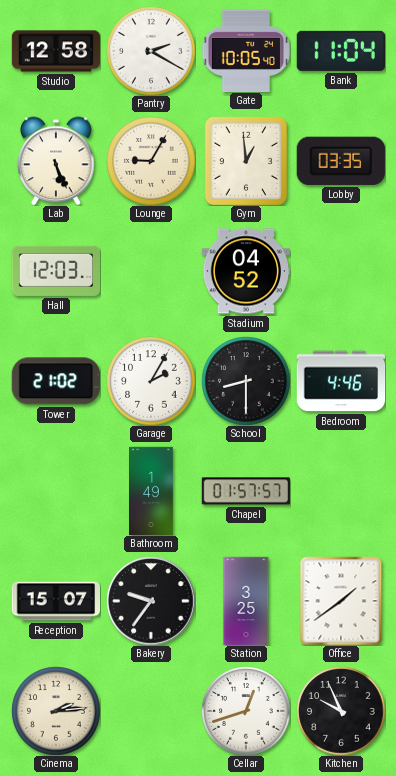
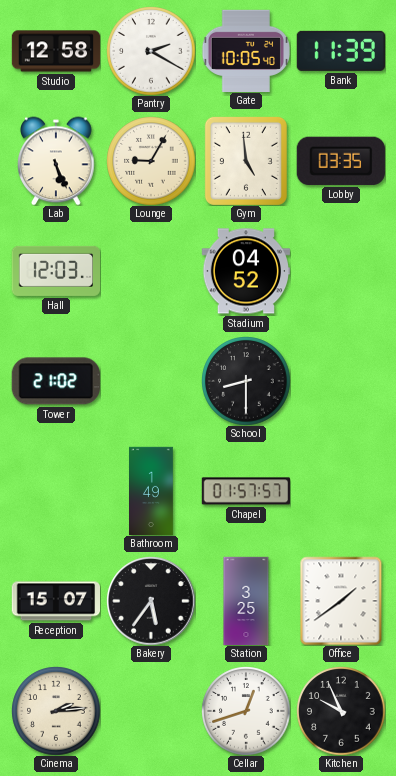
Bank: 11:04 -> 11:39
Gym: 12:59 -> 4:59
Garage: 2:05 -> none
Bedroom: 4:46 -> none
Bakery: 9:36 -> 5:36
